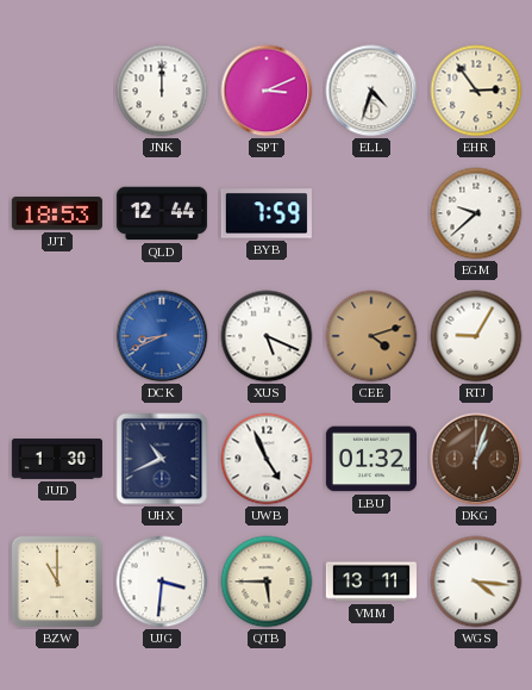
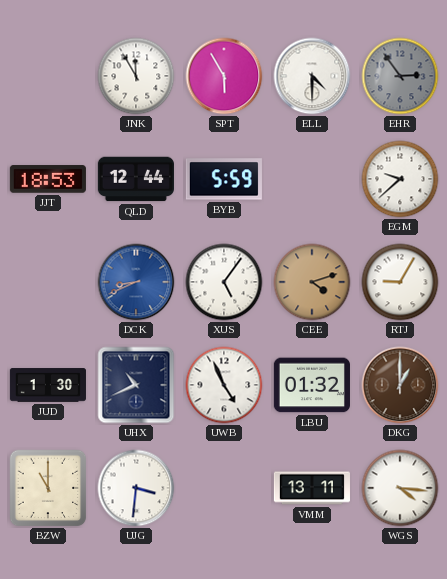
JNK: 12:00 -> 11:55
SPT: 3:11 -> 5:55
ELL: 4:33 -> 4:30
EHR dial: cream -> grey
BYB: 7:59 -> 5:59
XUS: 5:19 -> 5:06
DKG: 1:03 -> 1:00
QTB: 5:45 -> none
